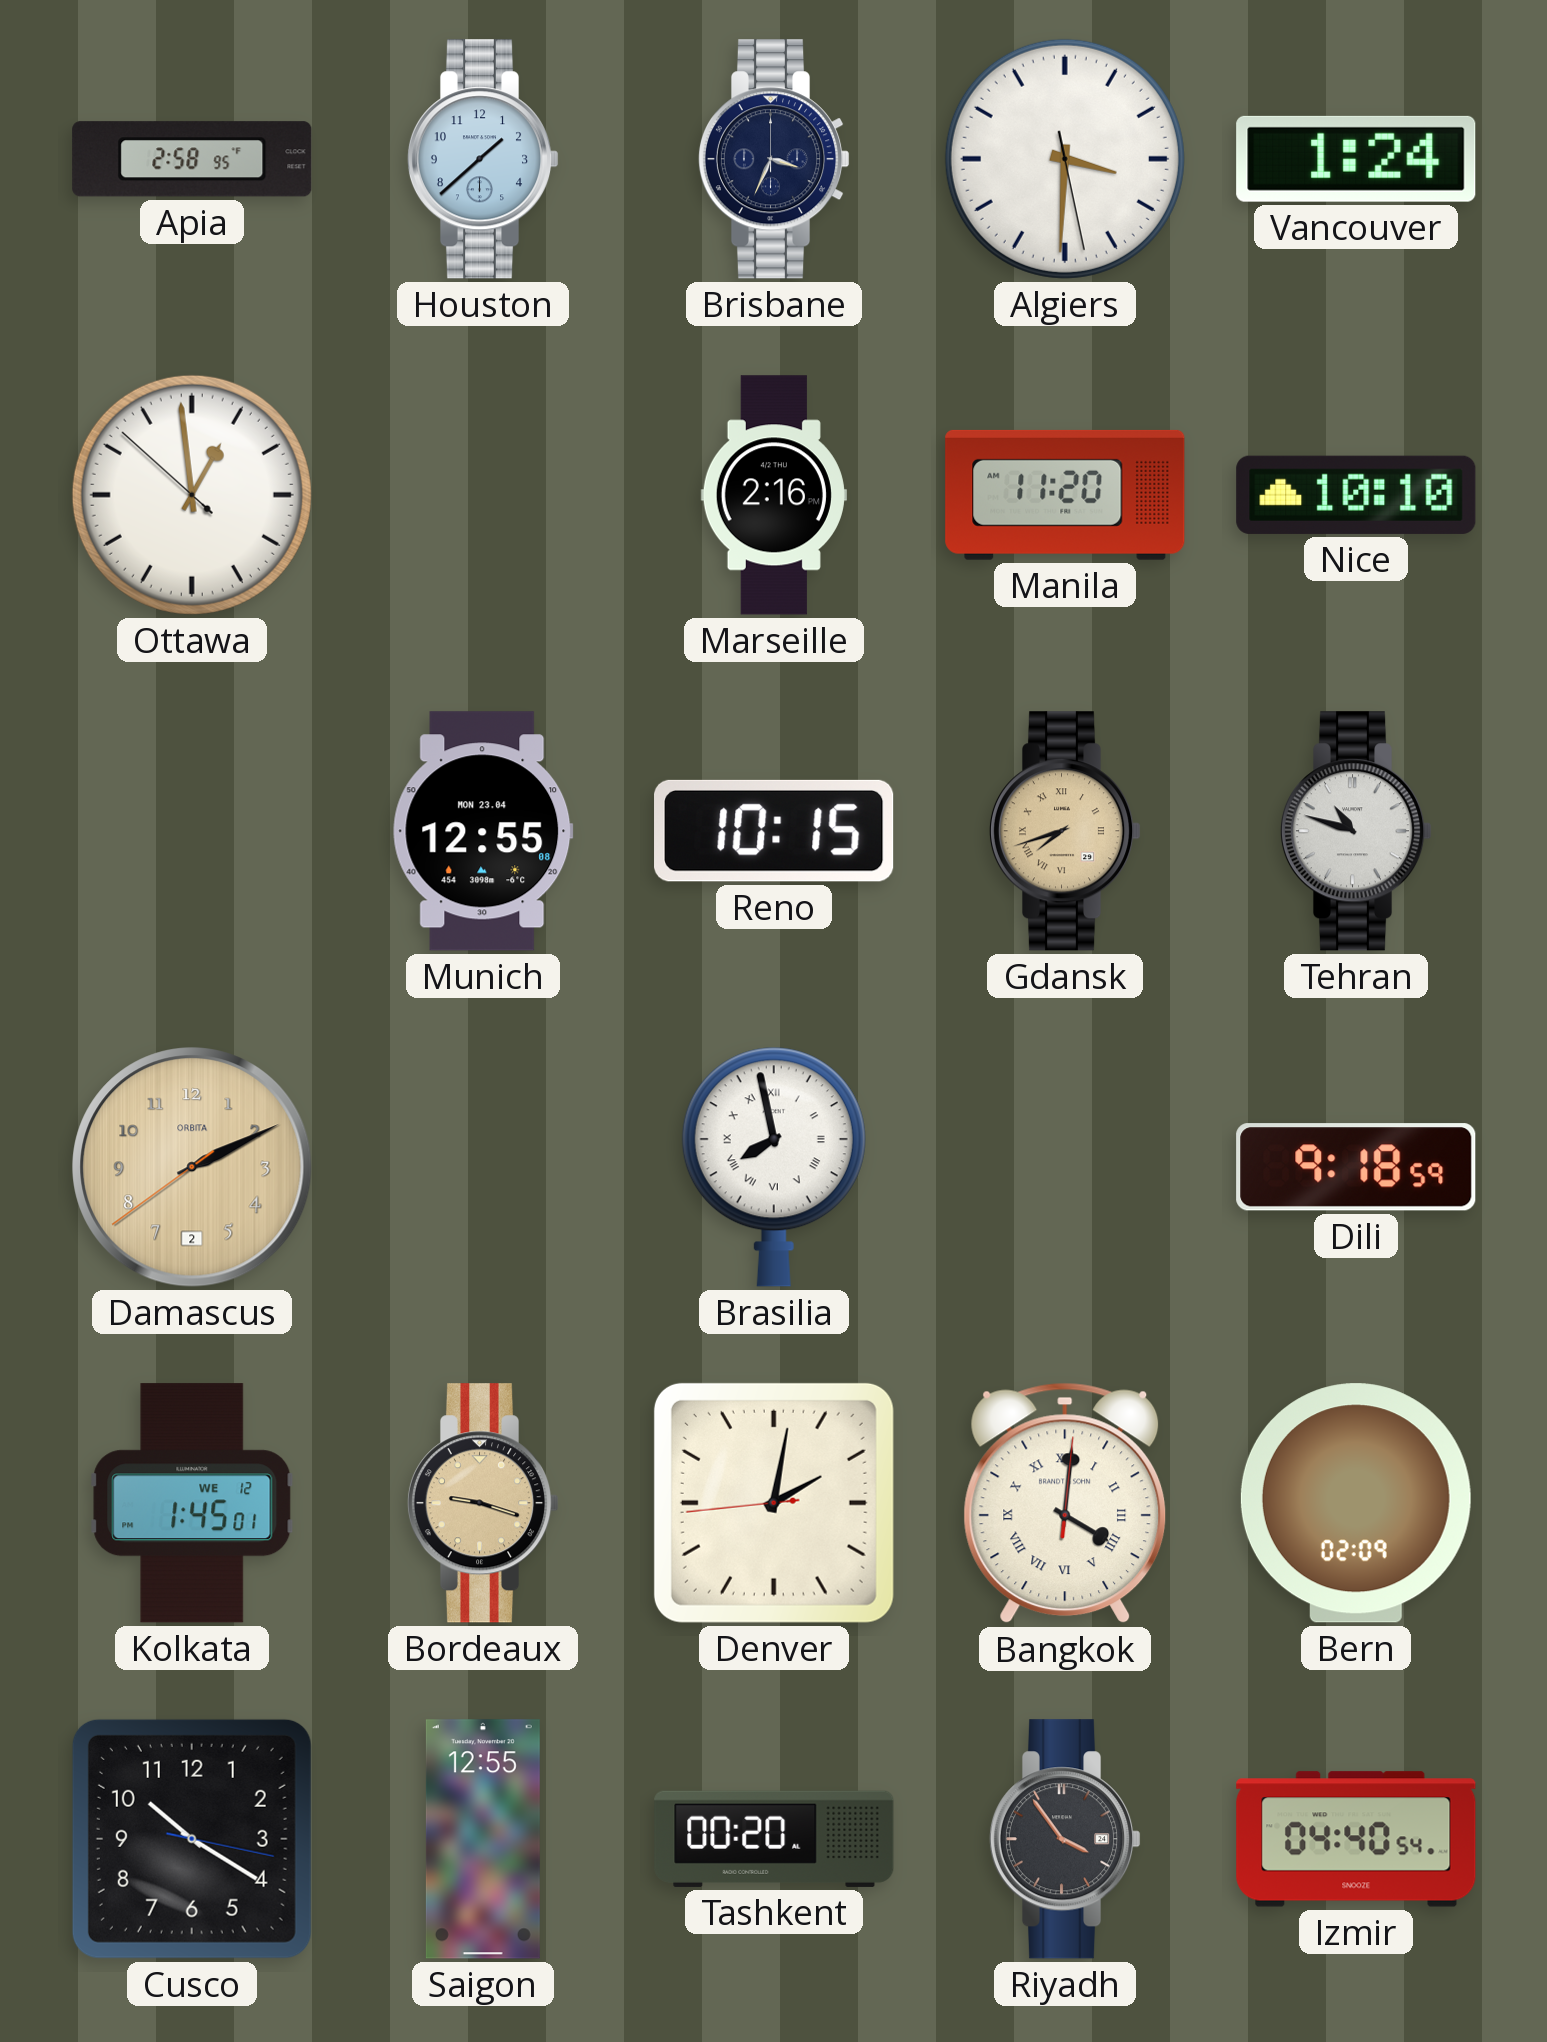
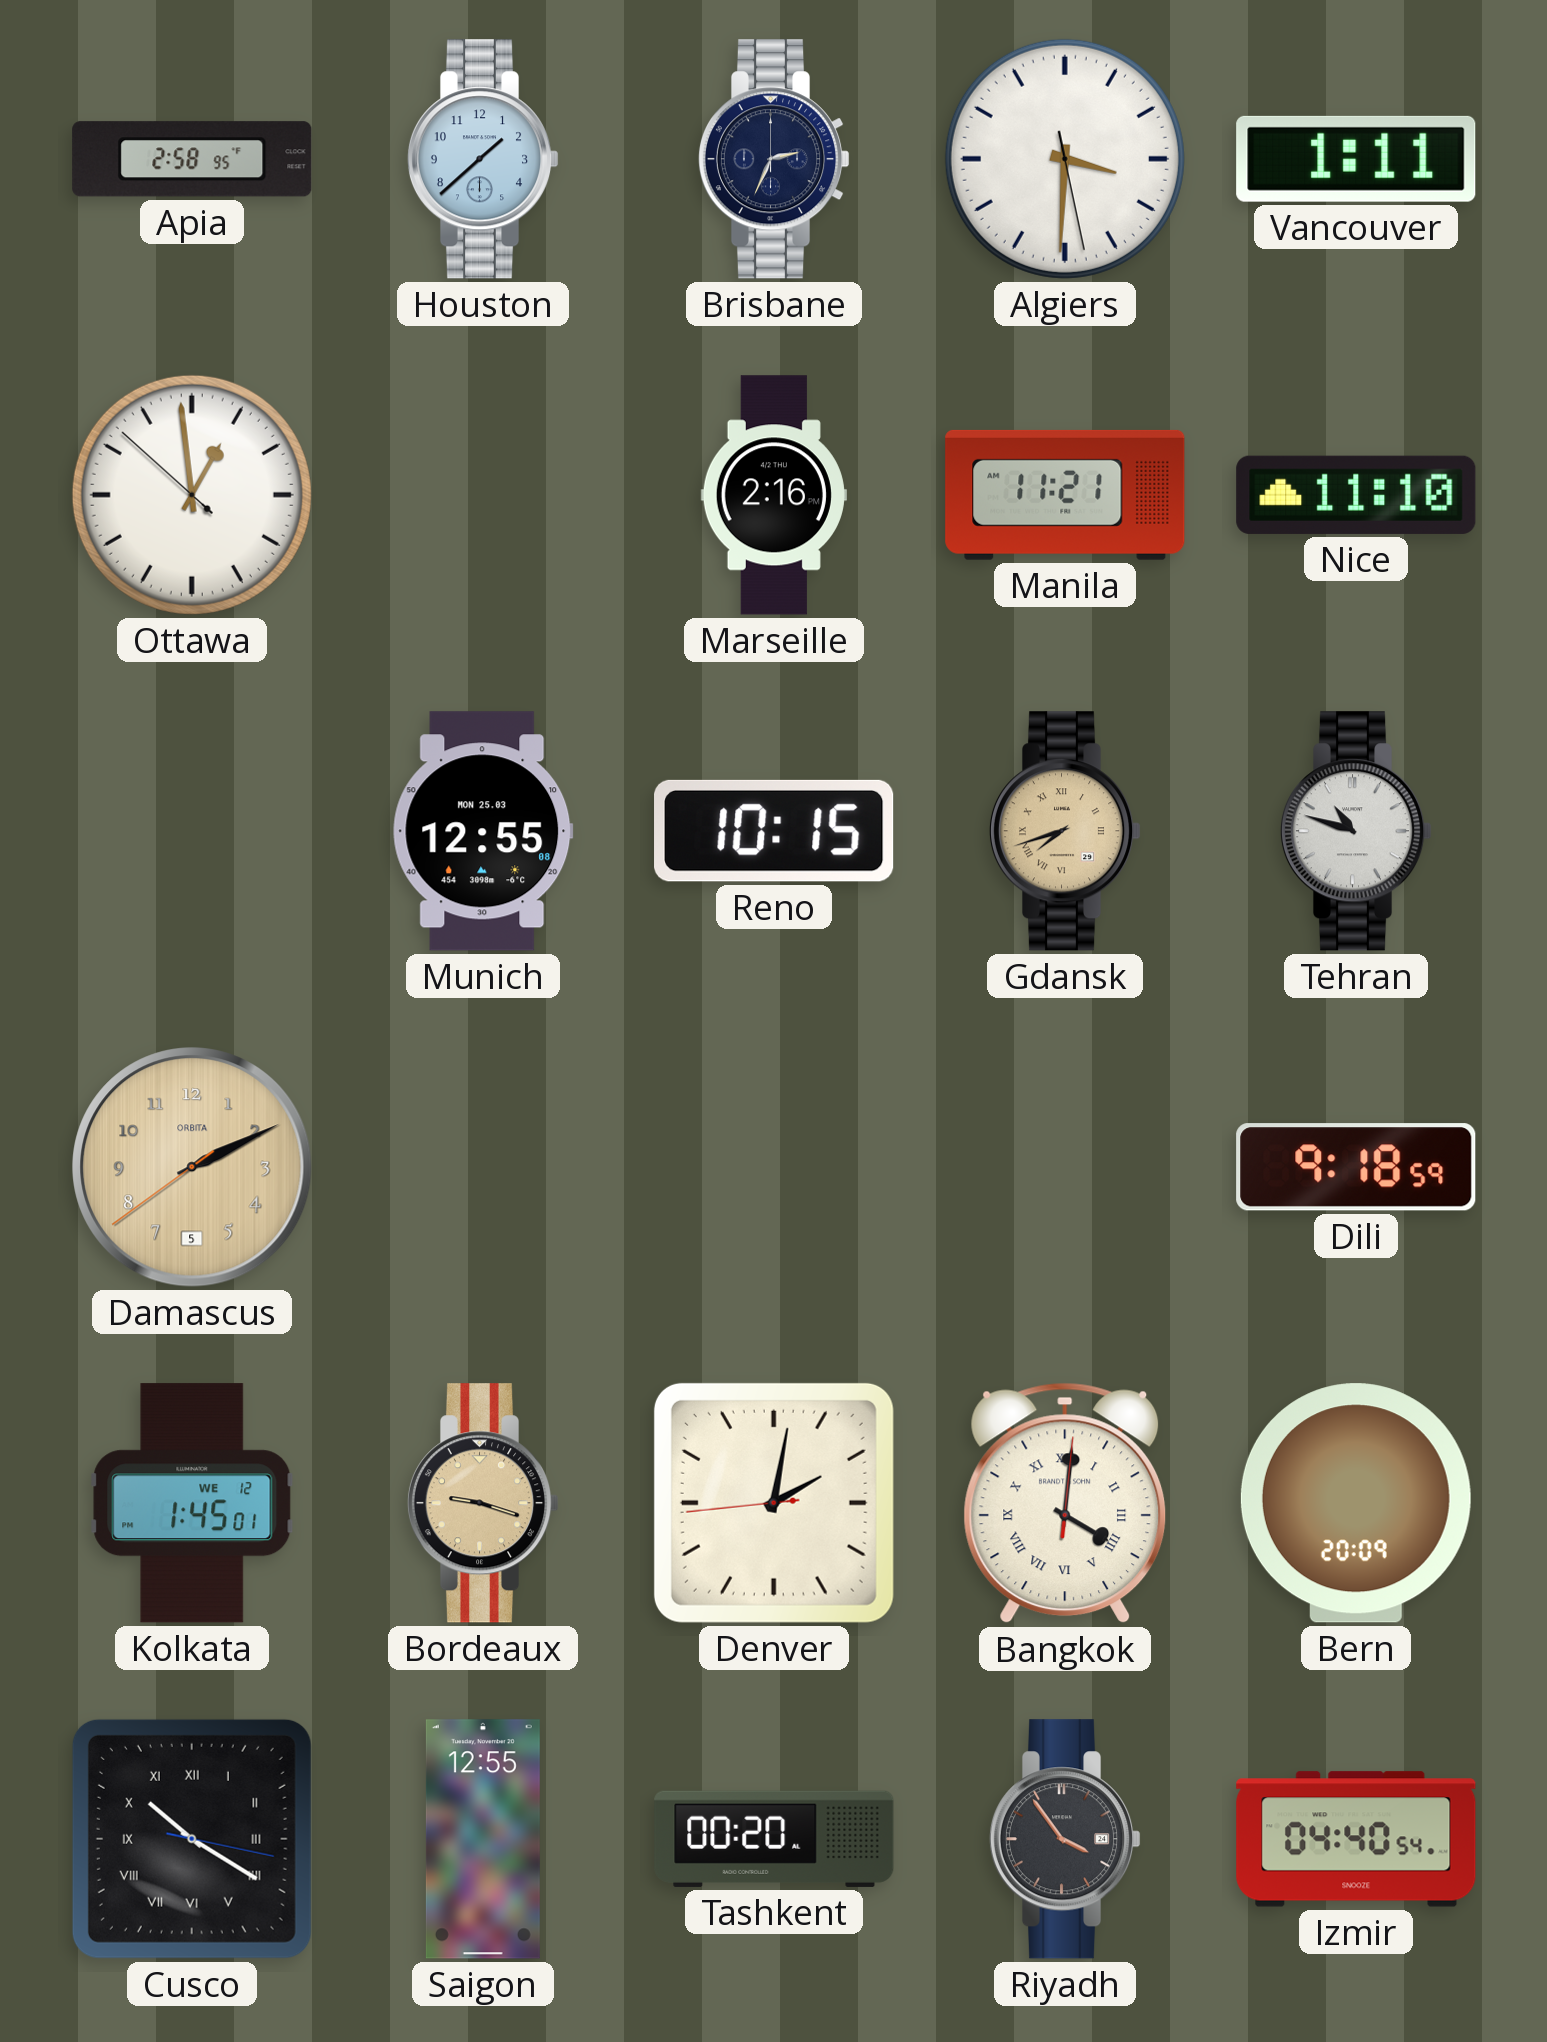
Brisbane: 3:34 -> 2:34
Vancouver: 1:24 -> 1:11
Manila: 11:20 -> 11:21
Nice: 10:10 -> 11:10
Munich date: MON 23.04 -> MON 25.03
Damascus date: 2 -> 5
Brasilia: 7:58 -> none
Bern: 02:09 -> 20:09
Cusco numerals: Arabic -> Roman
